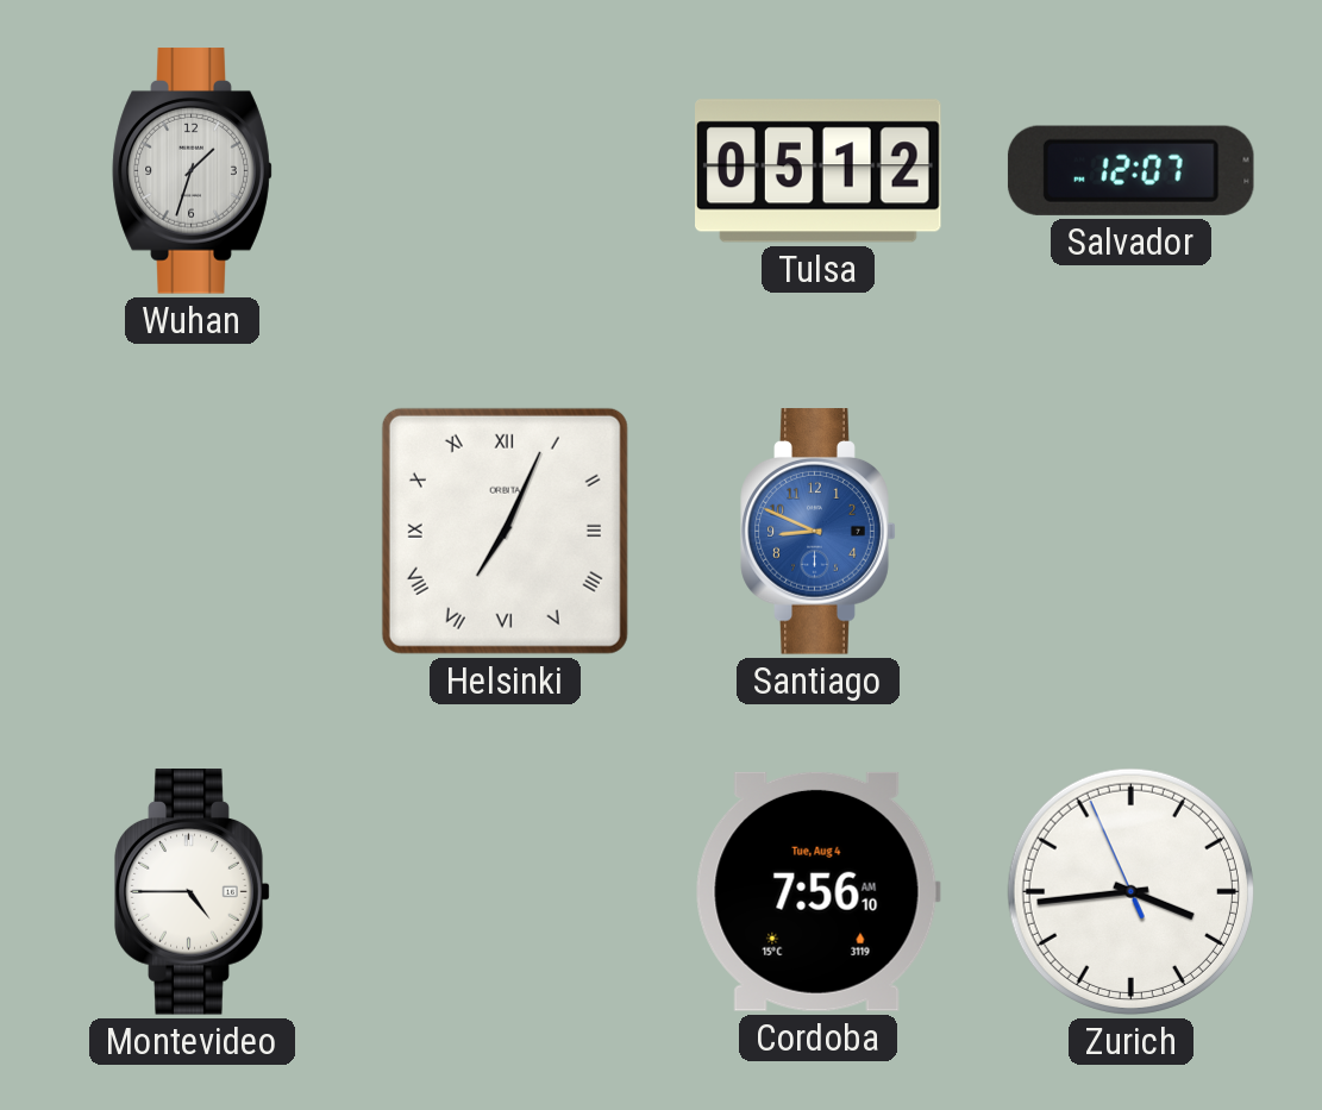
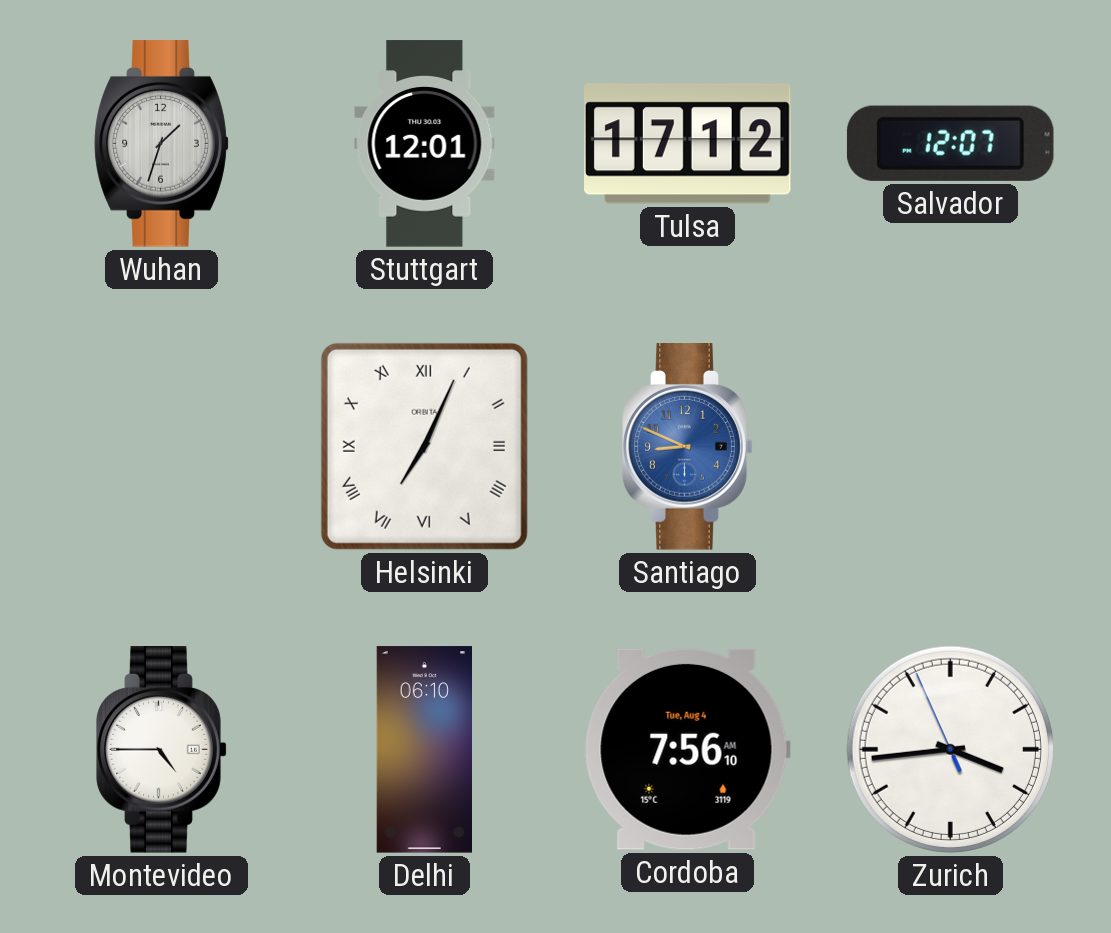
Stuttgart: none -> 12:01
Tulsa: 05:12 -> 17:12
Delhi: none -> 06:10
